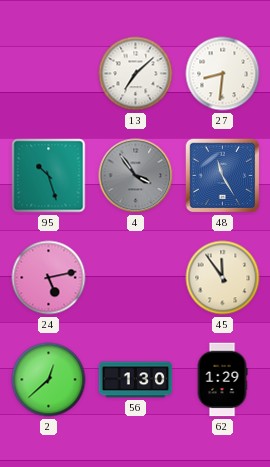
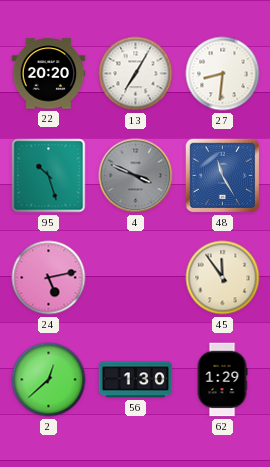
22: none -> 20:20
13: 7:08 -> 7:05
4: 3:54 -> 3:49
